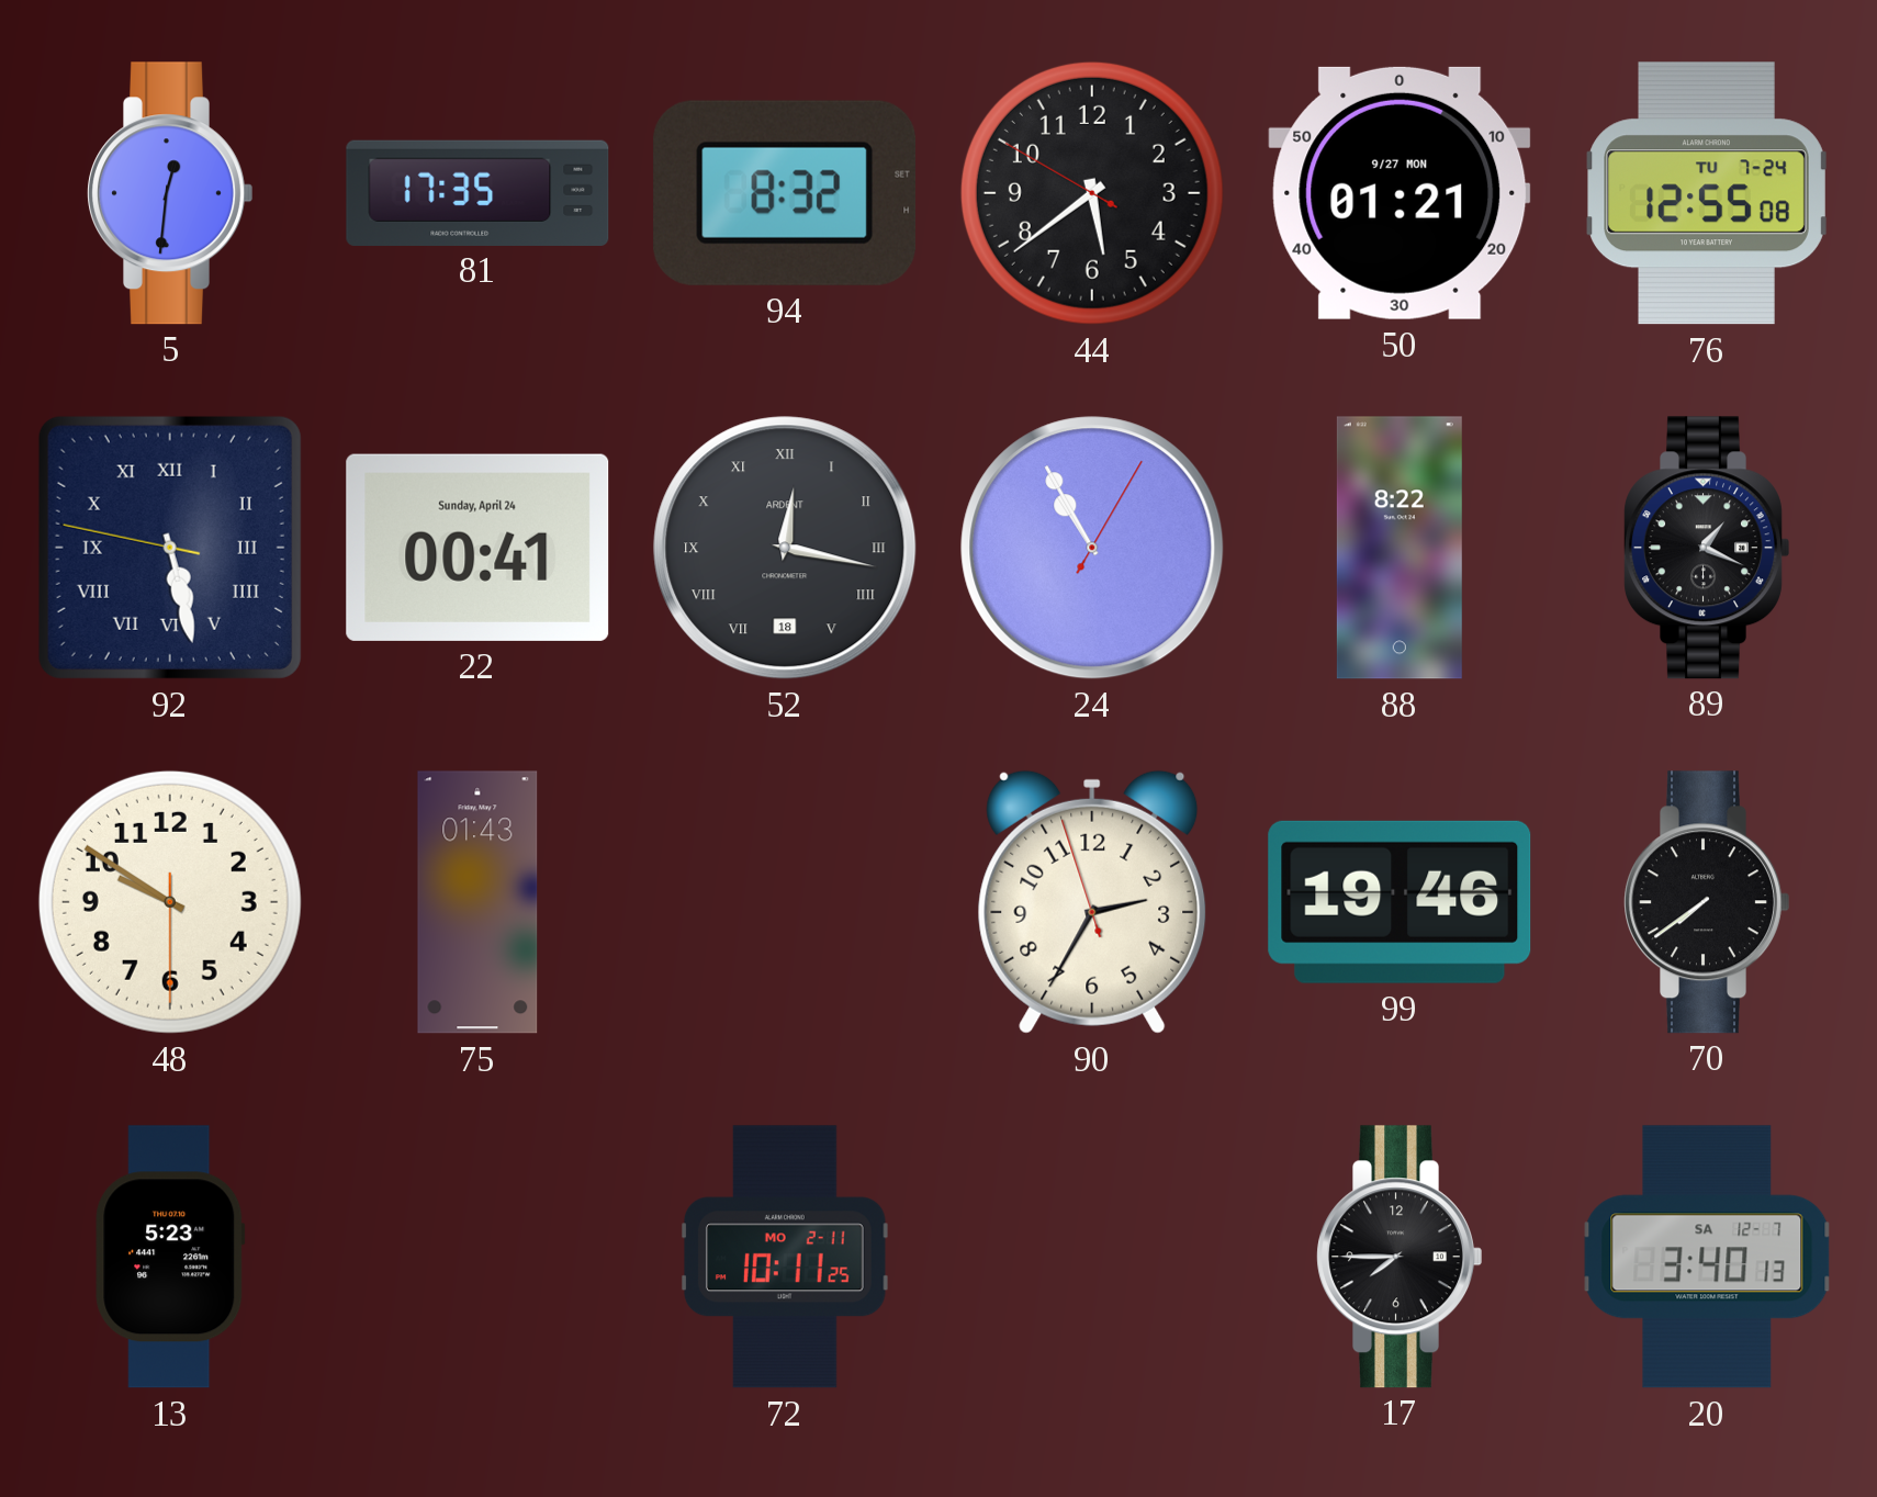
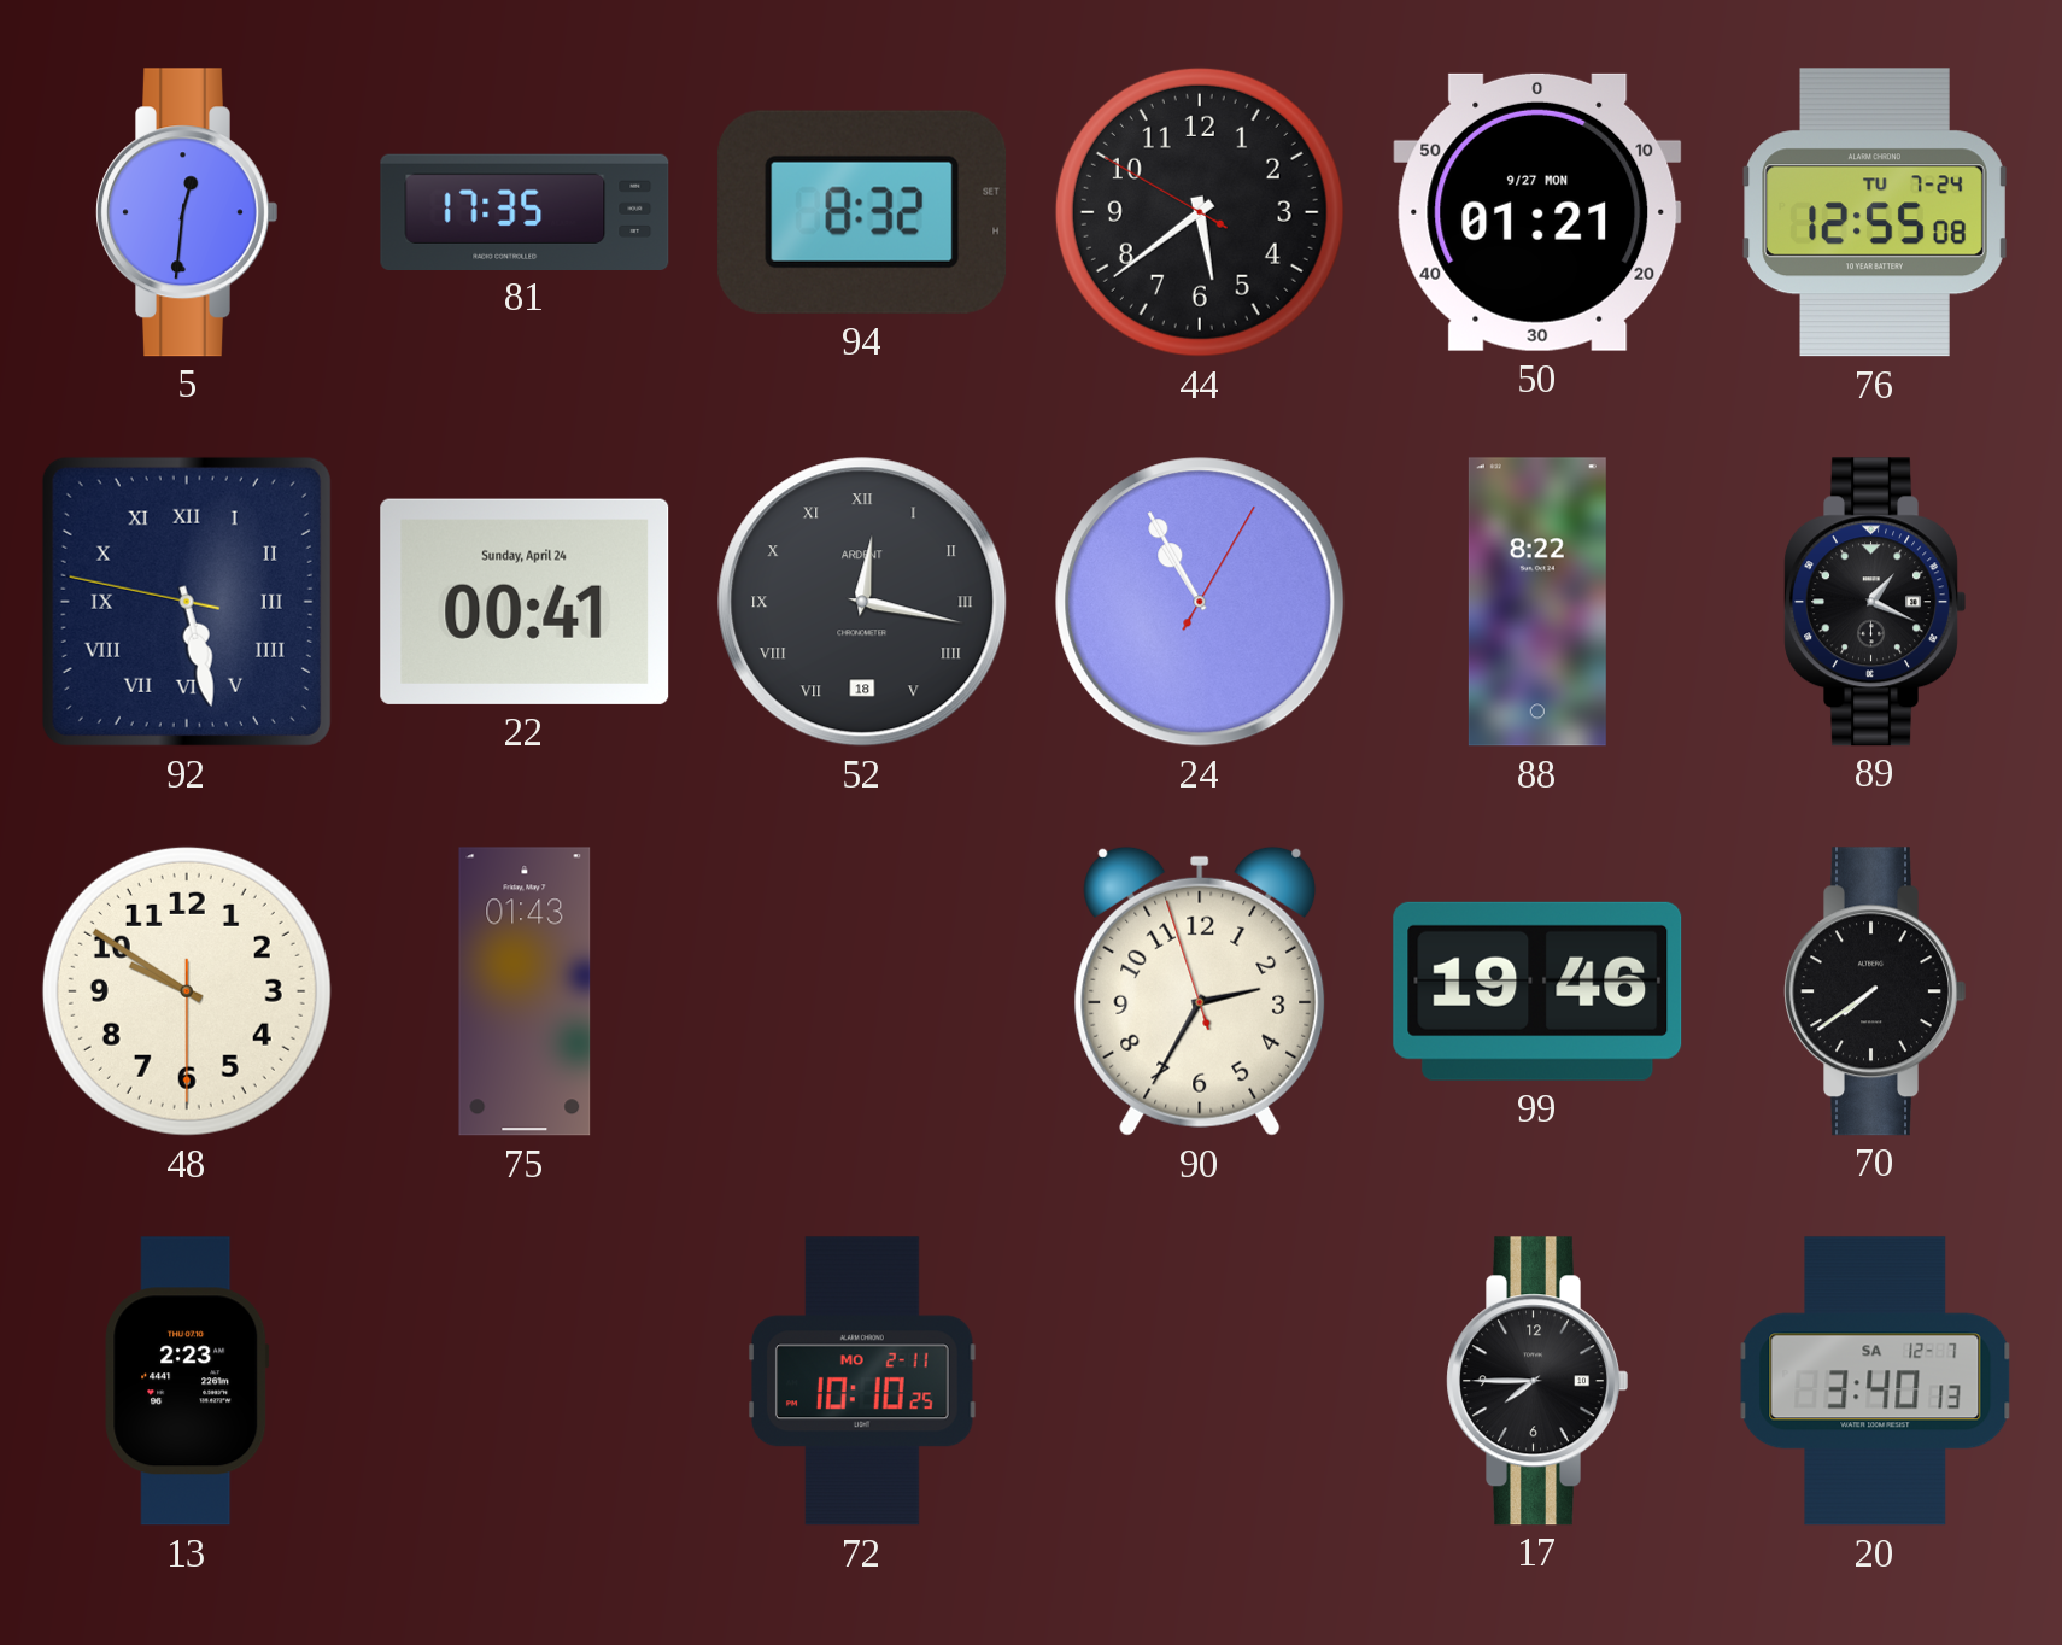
13: 5:23 -> 2:23
72: 10:11 -> 10:10
